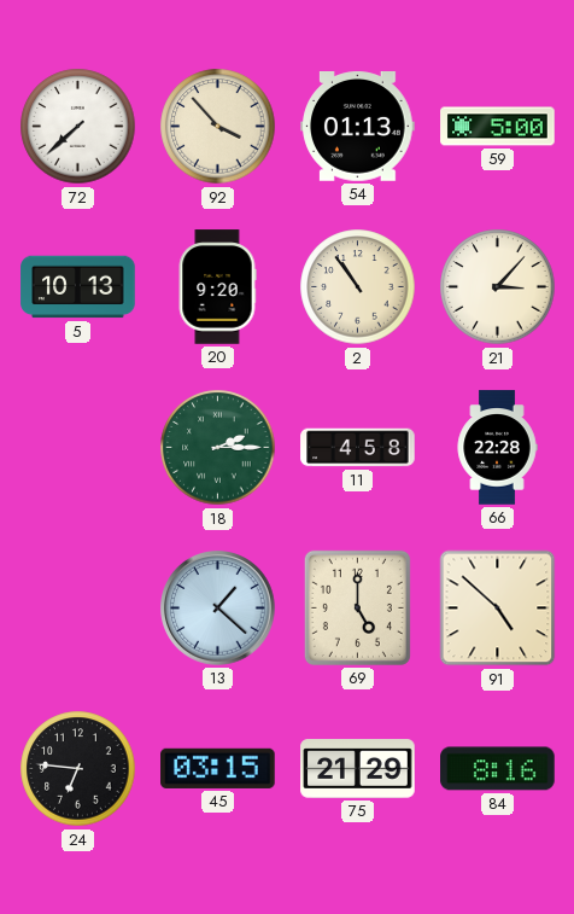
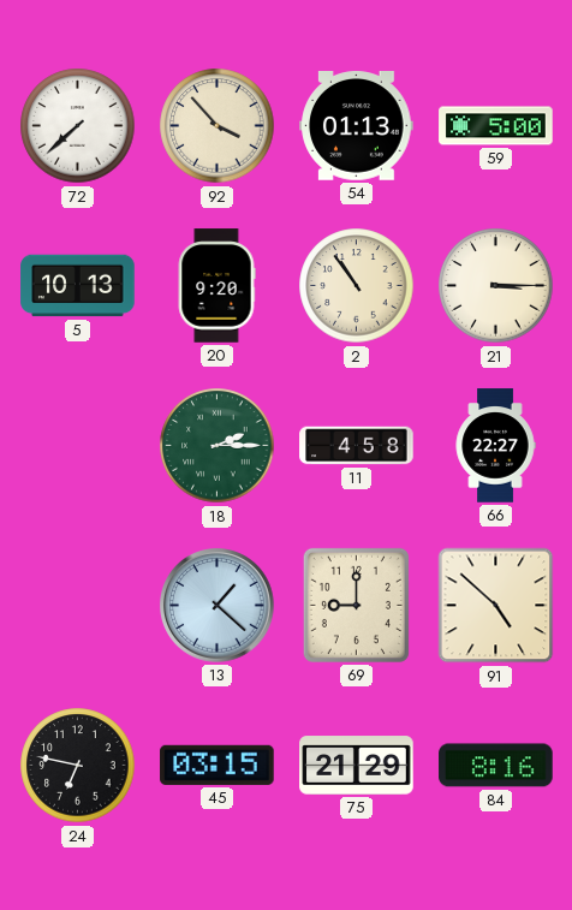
21: 3:07 -> 3:15
66: 22:28 -> 22:27
69: 5:00 -> 9:00
24: 6:46 -> 6:47
